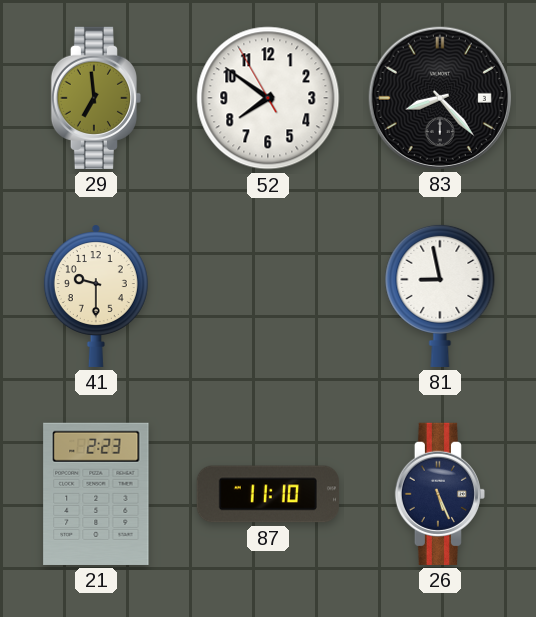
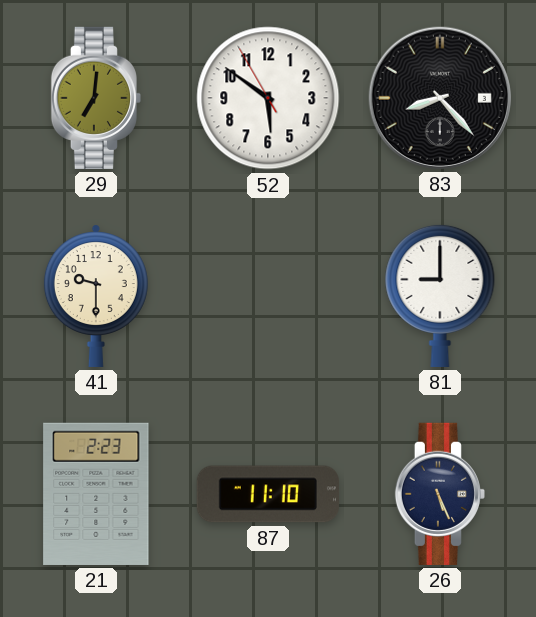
29: 6:59 -> 7:01
52: 7:50 -> 5:50
81: 8:58 -> 9:00
